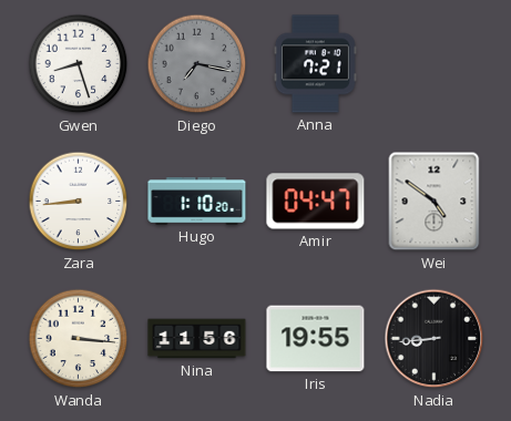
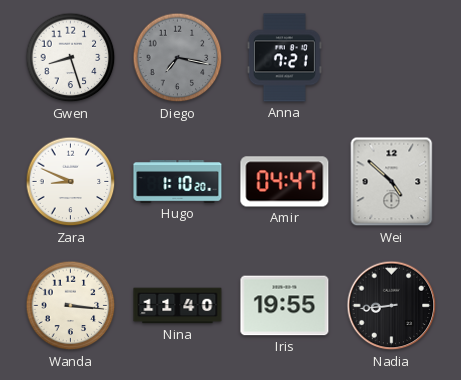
Zara: 8:44 -> 8:49
Wei: 4:51 -> 4:52
Nina: 11:56 -> 11:40
